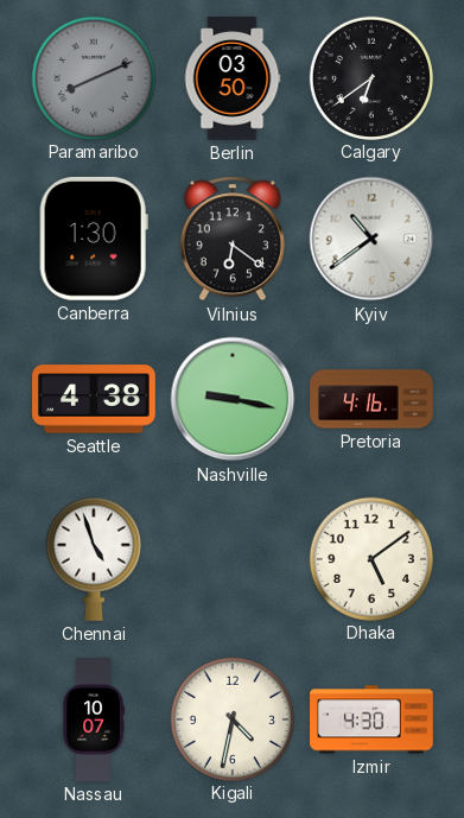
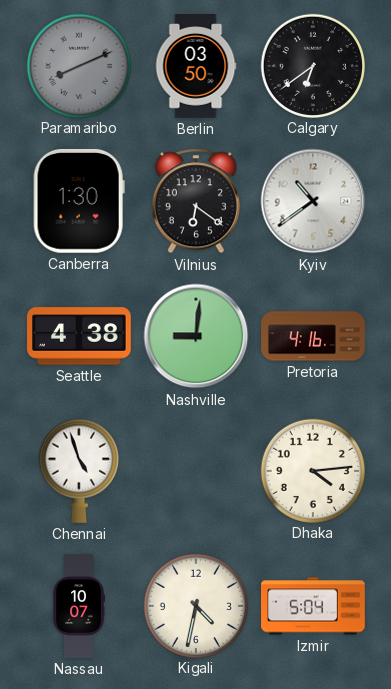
Nashville: 9:17 -> 9:01
Dhaka: 5:09 -> 4:14
Izmir: 4:30 -> 5:04
